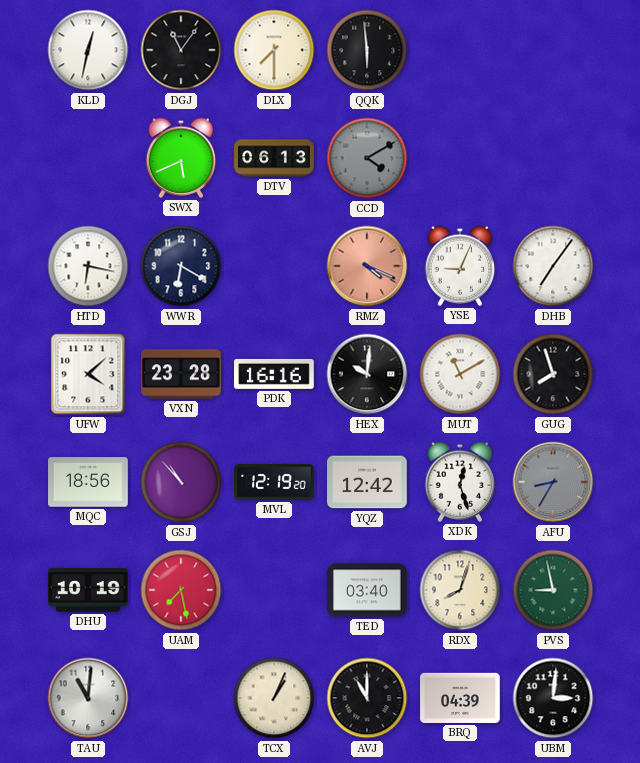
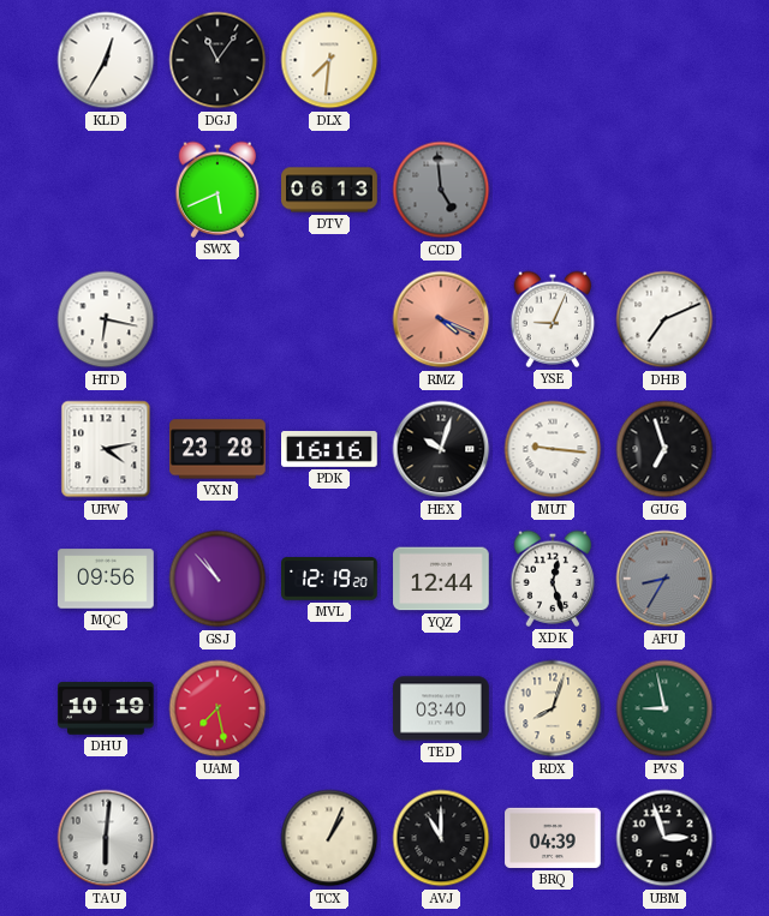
KLD: 12:32 -> 12:35
DLX: 7:30 -> 7:31
QQK: 5:59 -> none
CCD: 4:10 -> 4:59
WWR: 6:20 -> none
DHB: 7:06 -> 7:11
UFW: 4:08 -> 4:13
HEX: 10:01 -> 10:03
MUT: 11:10 -> 9:16
GUG: 7:57 -> 6:57
MQC: 18:56 -> 09:56
YQZ: 12:42 -> 12:44
TAU: 11:01 -> 6:01
UBM: 3:01 -> 2:57
